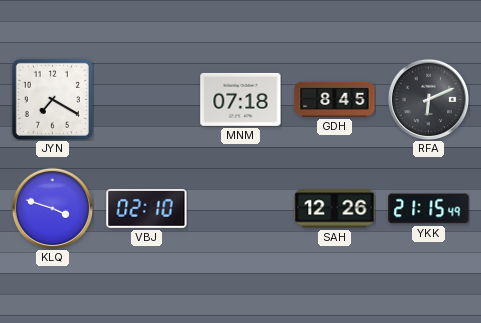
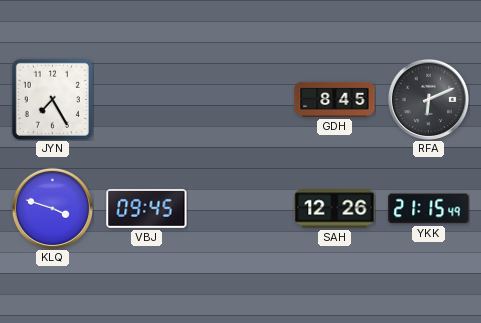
JYN: 7:20 -> 7:25
MNM: 07:18 -> none
VBJ: 02:10 -> 09:45
